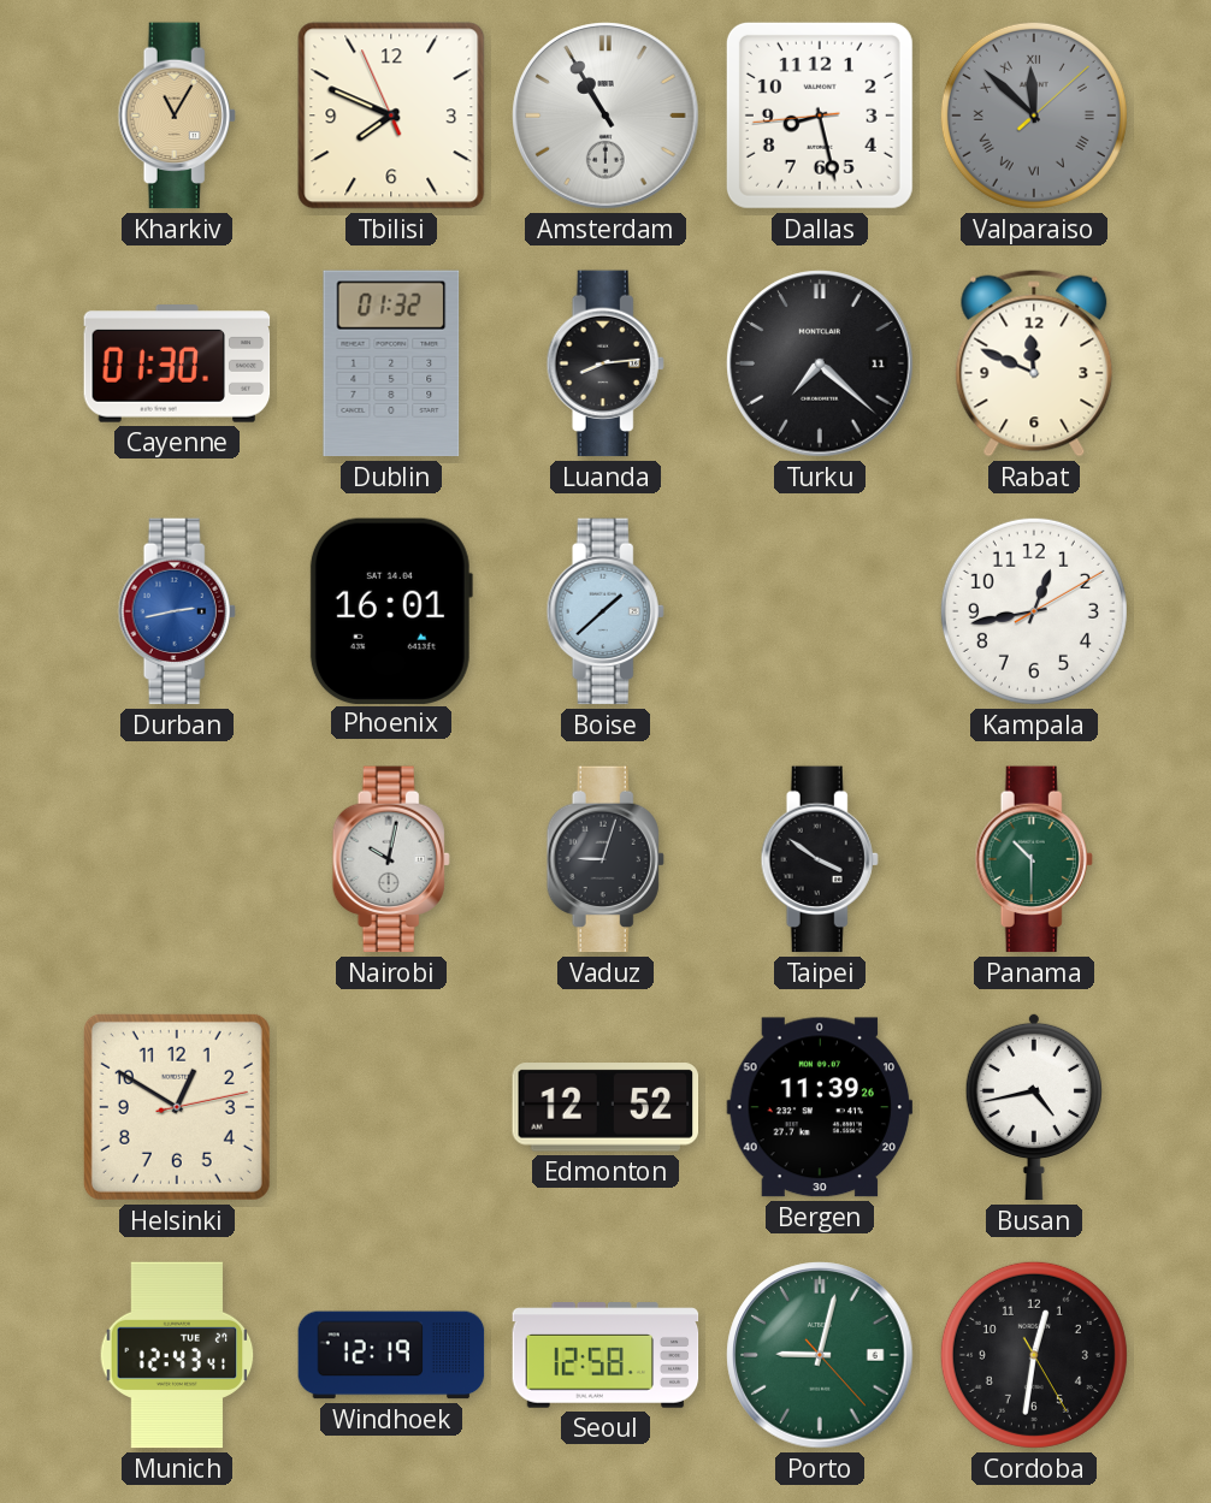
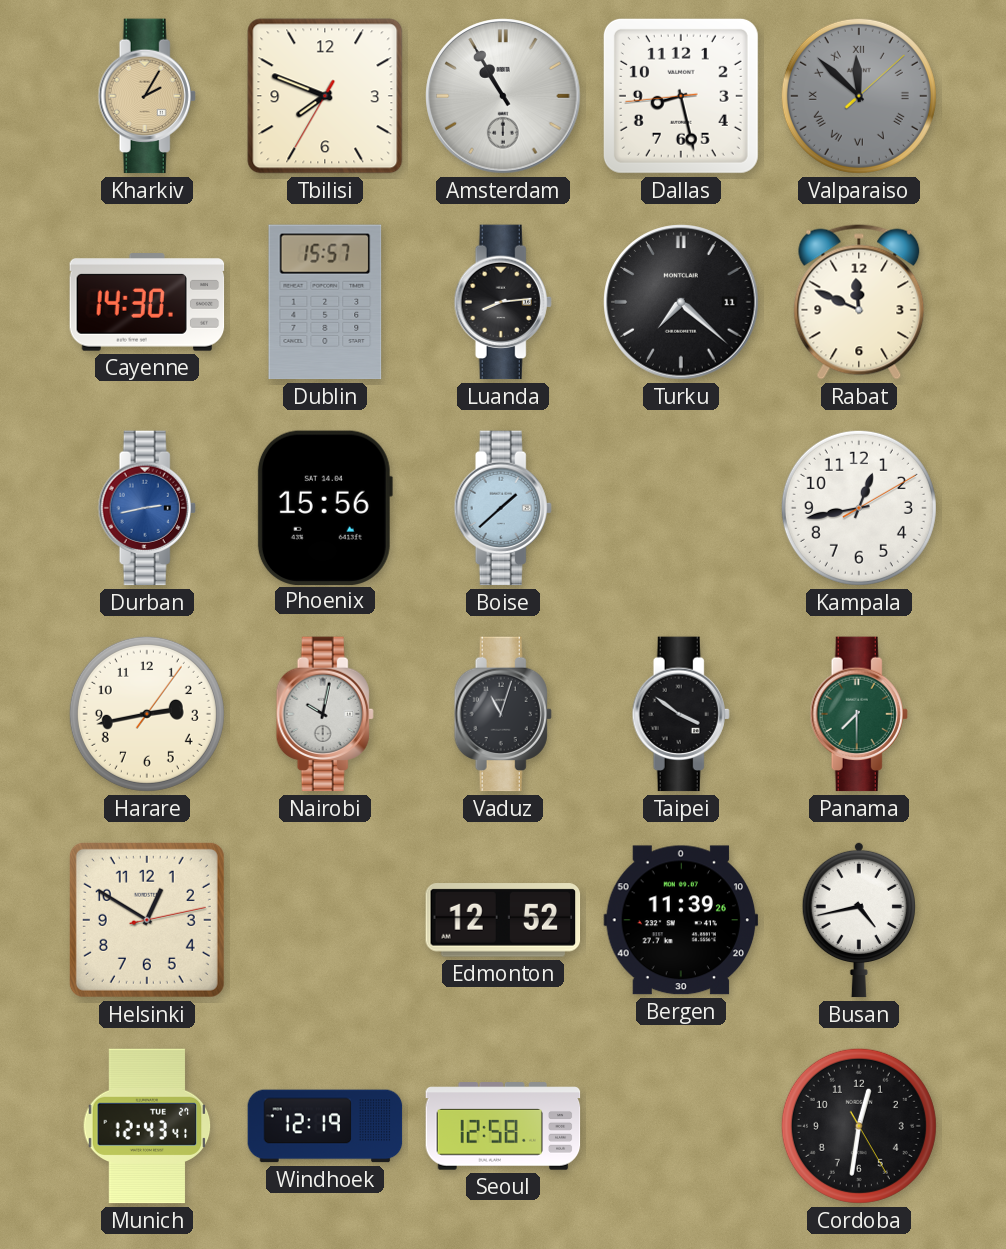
Kharkiv: 11:05 -> 2:05
Tbilisi: 7:48:56 -> 7:48:35
Cayenne: 01:30 -> 14:30
Dublin: 01:32 -> 15:57
Phoenix: 16:01 -> 15:56
Harare: none -> 2:43
Vaduz: 9:03 -> 11:03
Panama: 10:30 -> 7:30
Porto: 9:02 -> none
